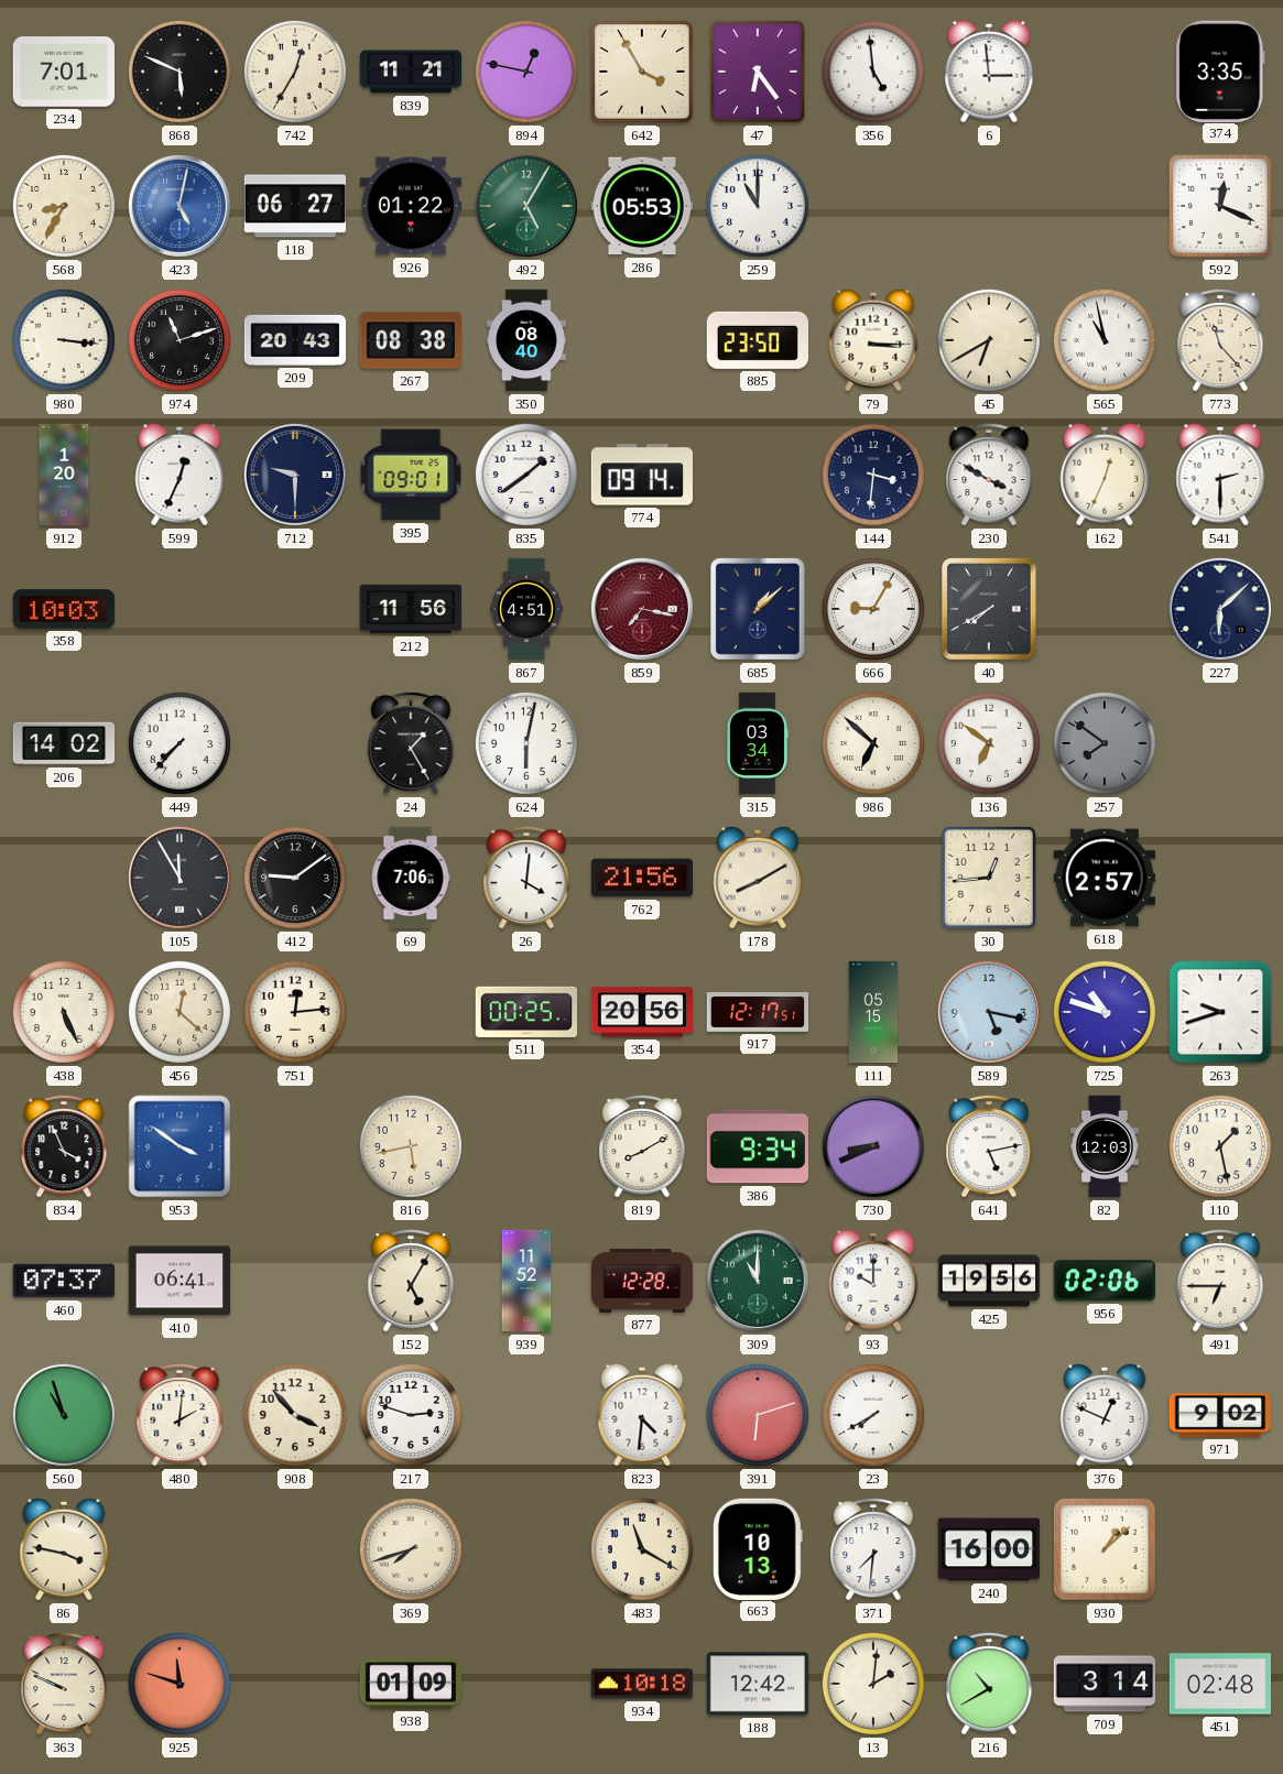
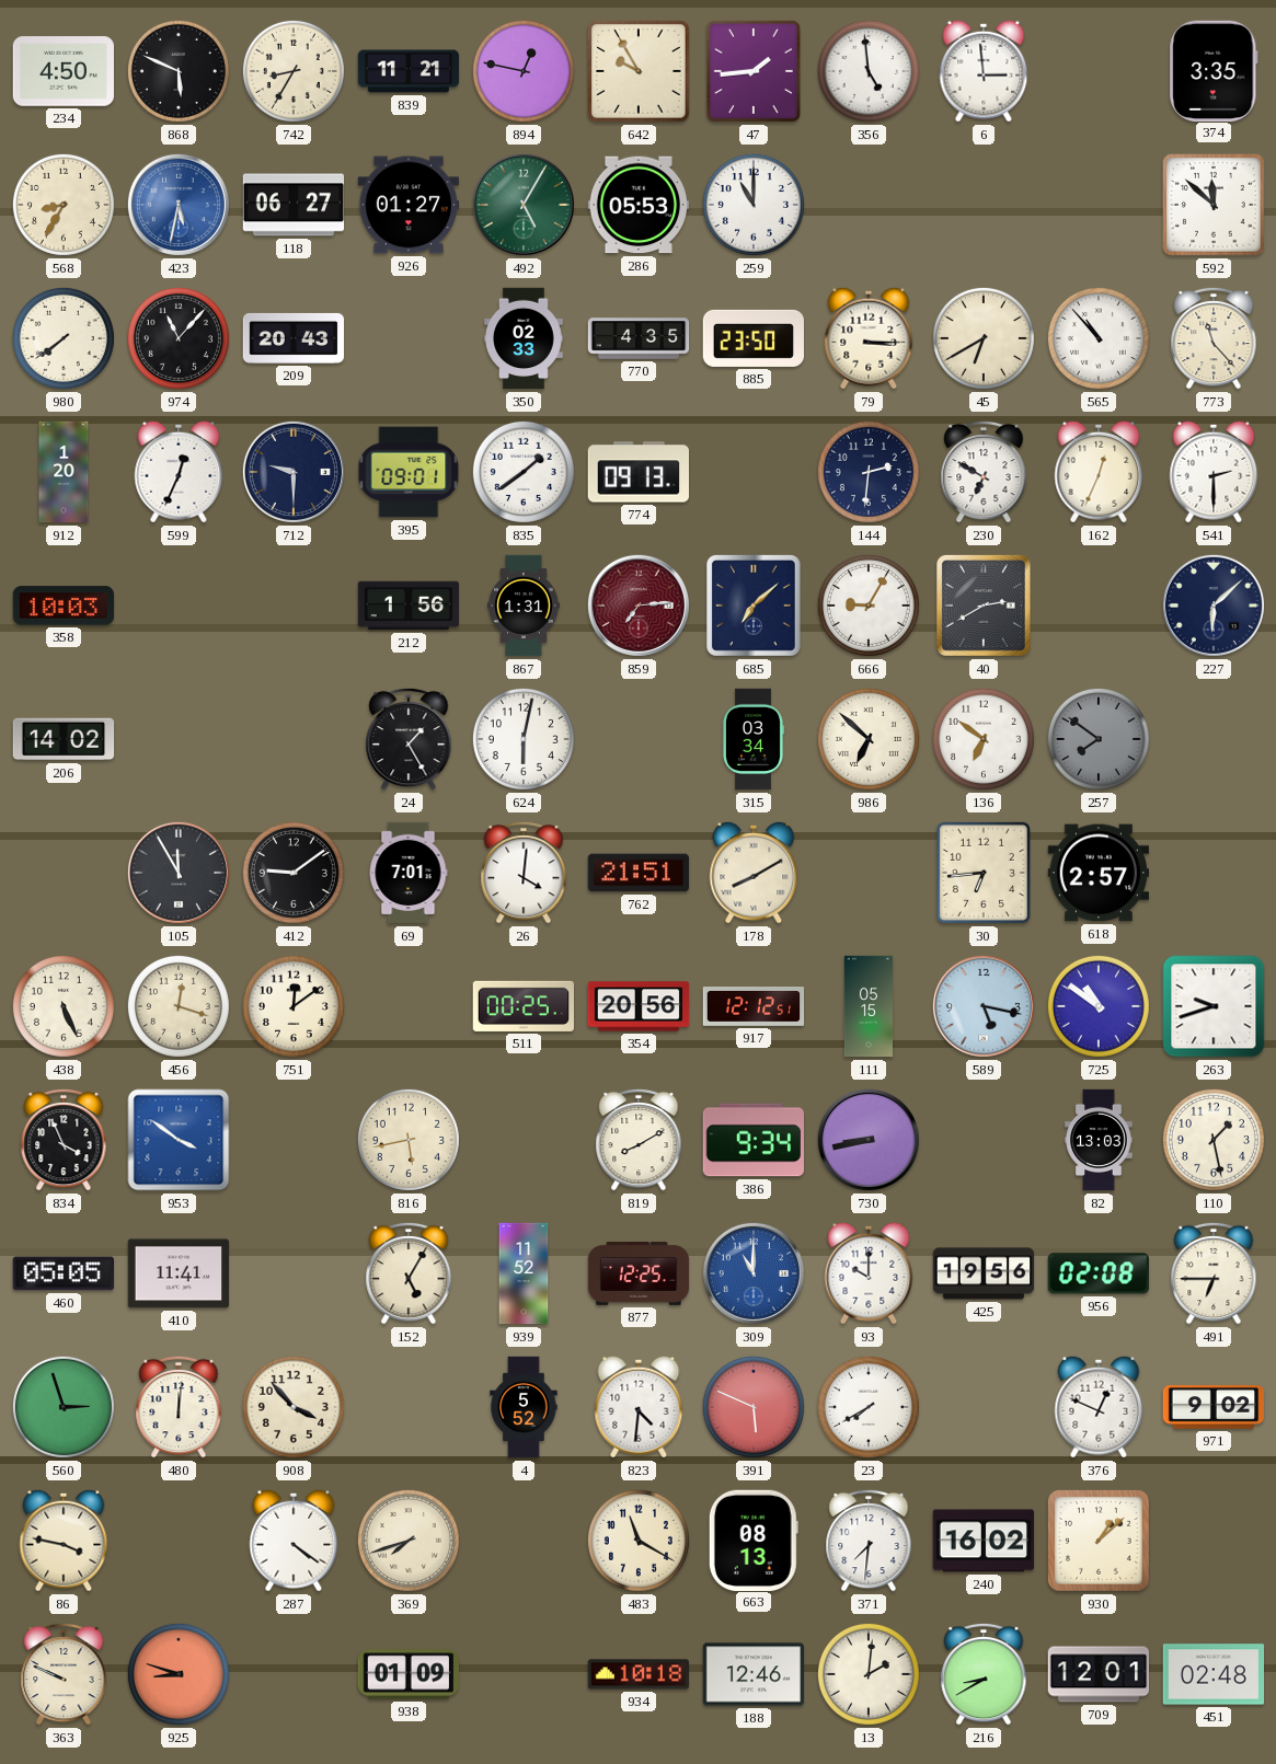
234: 7:01 -> 4:50
742: 12:35 -> 8:35
642: 3:55 -> 9:55
47: 6:24 -> 1:44
423: 5:02 -> 5:32
926: 01:22 -> 01:27
592: 12:19 -> 11:52
980: 3:16 -> 7:39
974: 11:12 -> 11:07
267: 08:38 -> none
350: 08:40 -> 02:33
770: none -> 4:35
565: 10:58 -> 10:53
774: 09:14 -> 09:13
144: 3:31 -> 2:31
230: 3:50 -> 6:50
212: 11:56 -> 1:56
867: 4:51 -> 1:31
859: 7:17 -> 7:14
685: 1:08 -> 7:08
40: 7:40 -> 2:40
449: 7:37 -> none
69: 7:06 -> 7:01
762: 21:56 -> 21:51
30: 12:44 -> 6:44
456: 12:22 -> 12:18
751: 12:14 -> 12:09
917: 12:17 -> 12:12
725: 10:48 -> 10:51
730: 8:41 -> 8:43
641: 5:13 -> none
82: 12:03 -> 13:03
460: 07:37 -> 05:05
410: 06:41 -> 11:41
877: 12:28 -> 12:25
309 dial: green -> blue
956: 02:06 -> 02:08
560: 10:57 -> 2:57
480: 2:01 -> 12:01
217: 2:48 -> none
4: none -> 5:52
391: 6:12 -> 5:49
287: none -> 4:21
663: 10:13 -> 08:13
240: 16:00 -> 16:02
925: 11:48 -> 8:48
188: 12:42 -> 12:46
216: 10:40 -> 8:40
709: 3:14 -> 12:01
